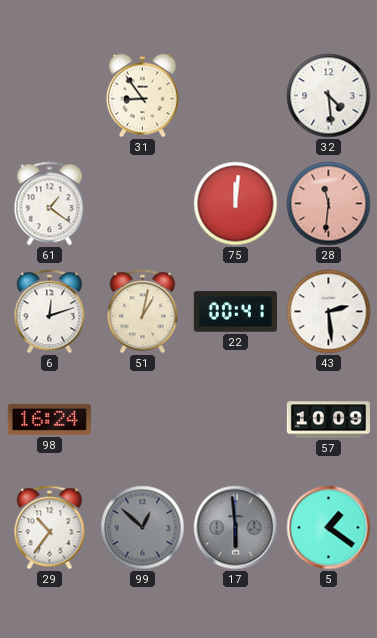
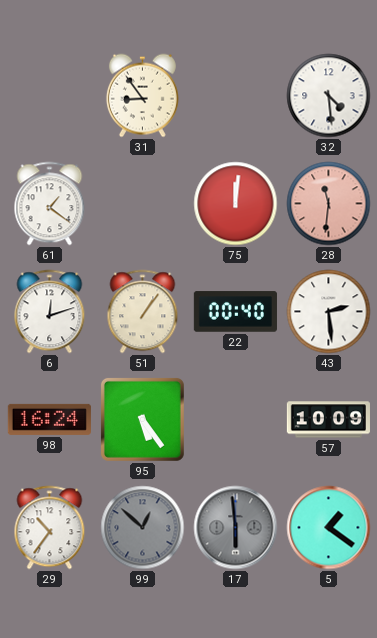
51: 1:02 -> 1:06
22: 00:41 -> 00:40
95: none -> 5:24
